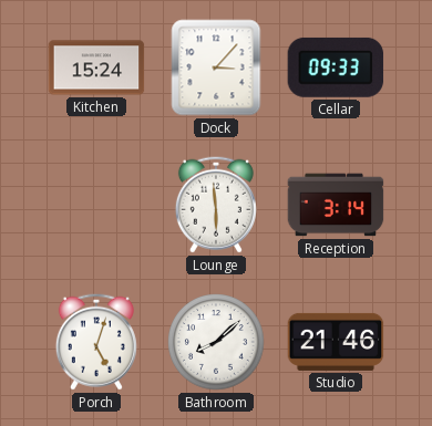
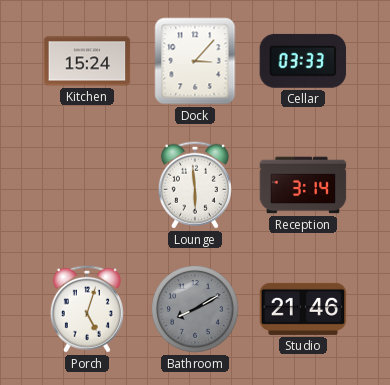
Cellar: 09:33 -> 03:33
Bathroom: 8:08 -> 8:10
Bathroom dial: white -> grey
